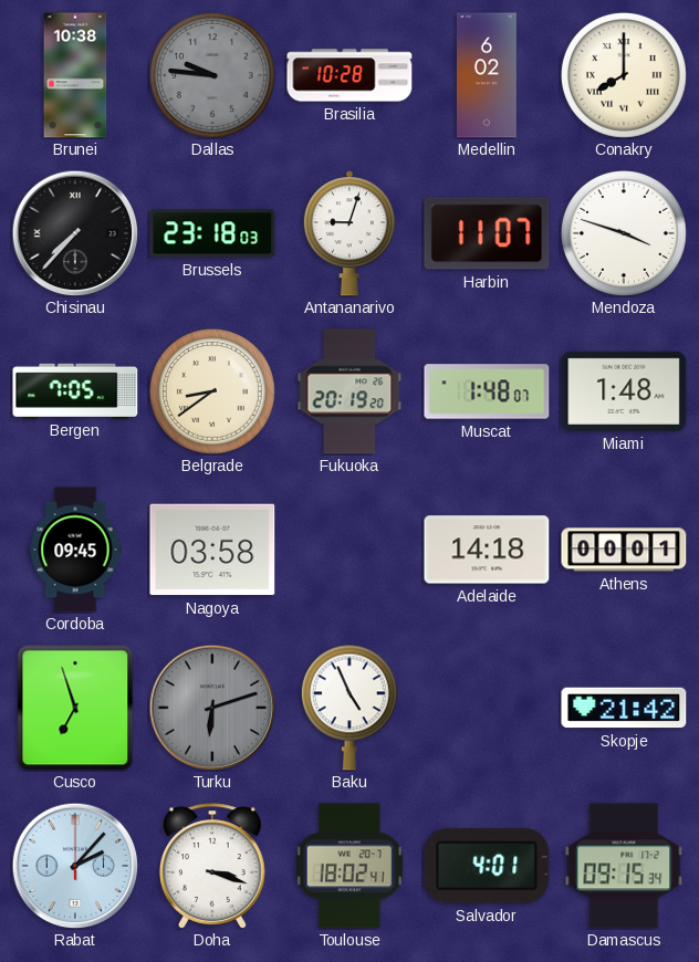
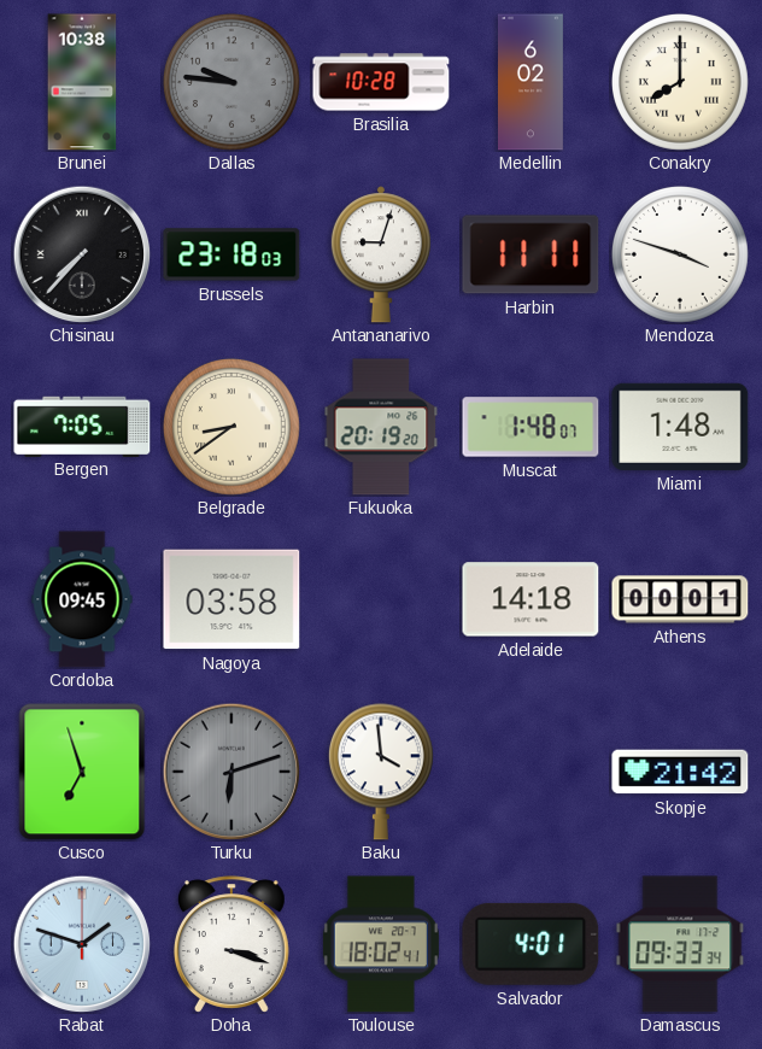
Harbin: 11:07 -> 11:11
Baku: 4:56 -> 3:59
Rabat: 2:07 -> 1:48
Damascus: 09:15 -> 09:33
